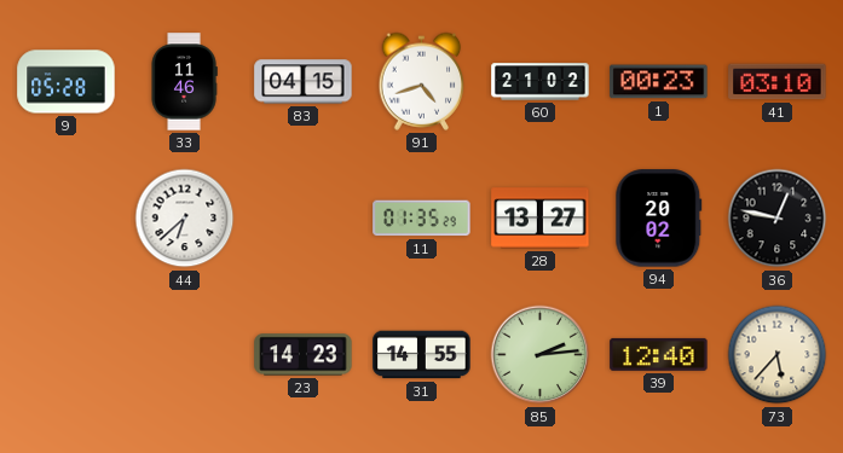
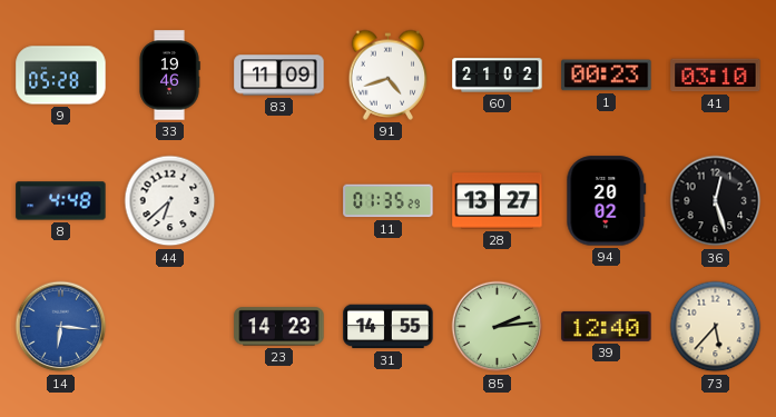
33: 11:46 -> 19:46
83: 04:15 -> 11:09
8: none -> 4:48
36: 12:47 -> 12:27
14: none -> 6:16
